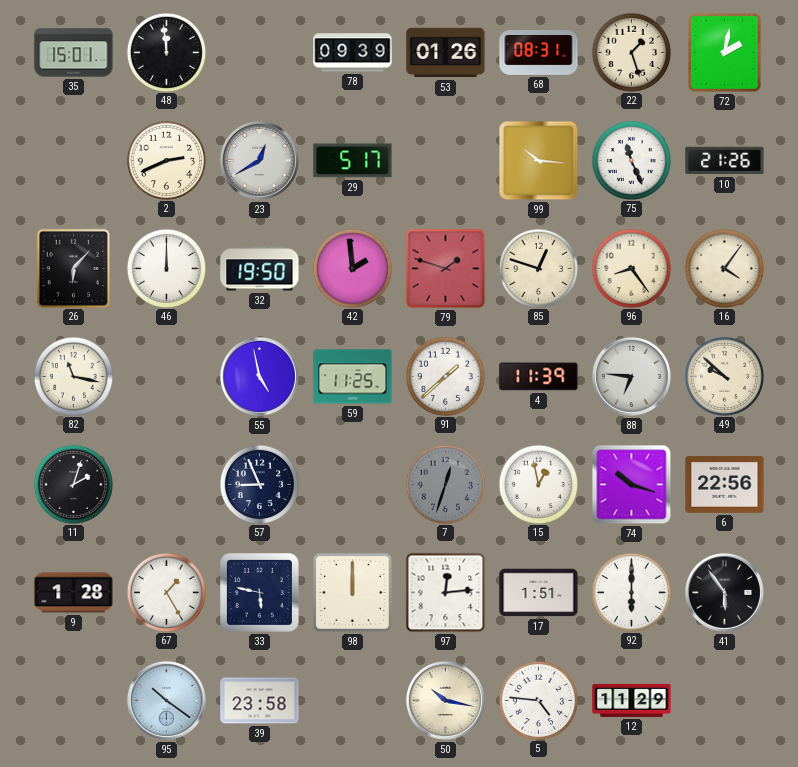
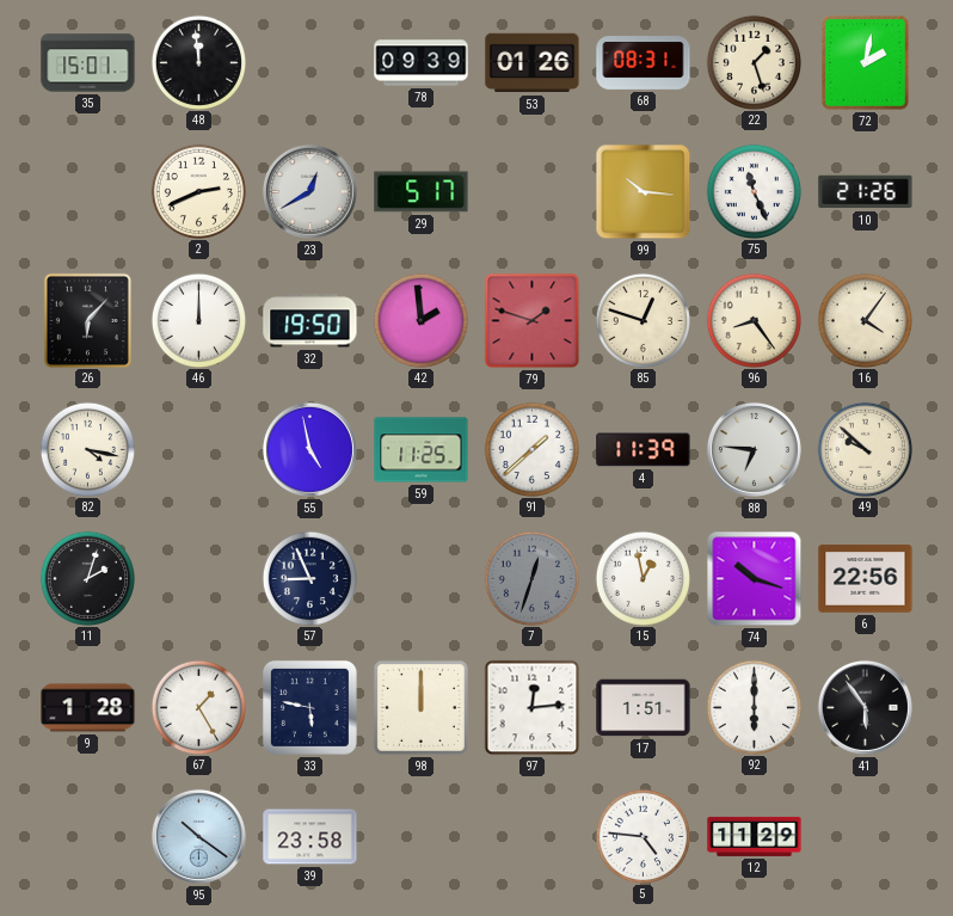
82: 11:17 -> 4:17
50: 10:17 -> none
